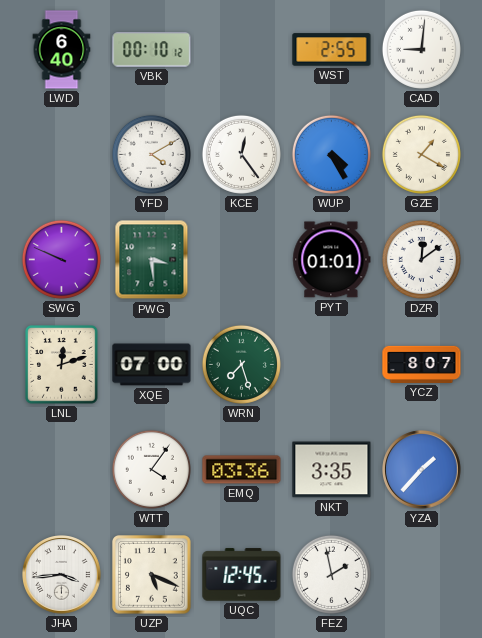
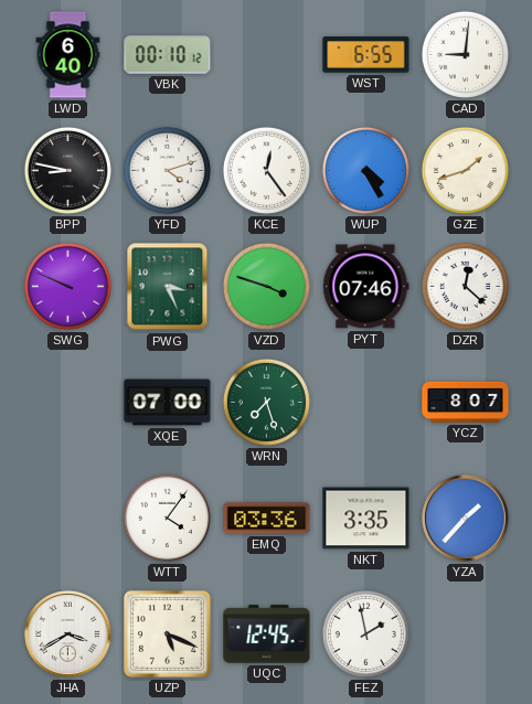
WST: 2:55 -> 6:55
BPP: none -> 8:47
YFD: 4:10 -> 4:12
GZE: 1:20 -> 1:42
PWG: 3:29 -> 3:26
VZD: none -> 3:48
PYT: 01:01 -> 07:46
DZR: 12:09 -> 12:22
LNL: 12:12 -> none
JHA: 3:44 -> 3:40
